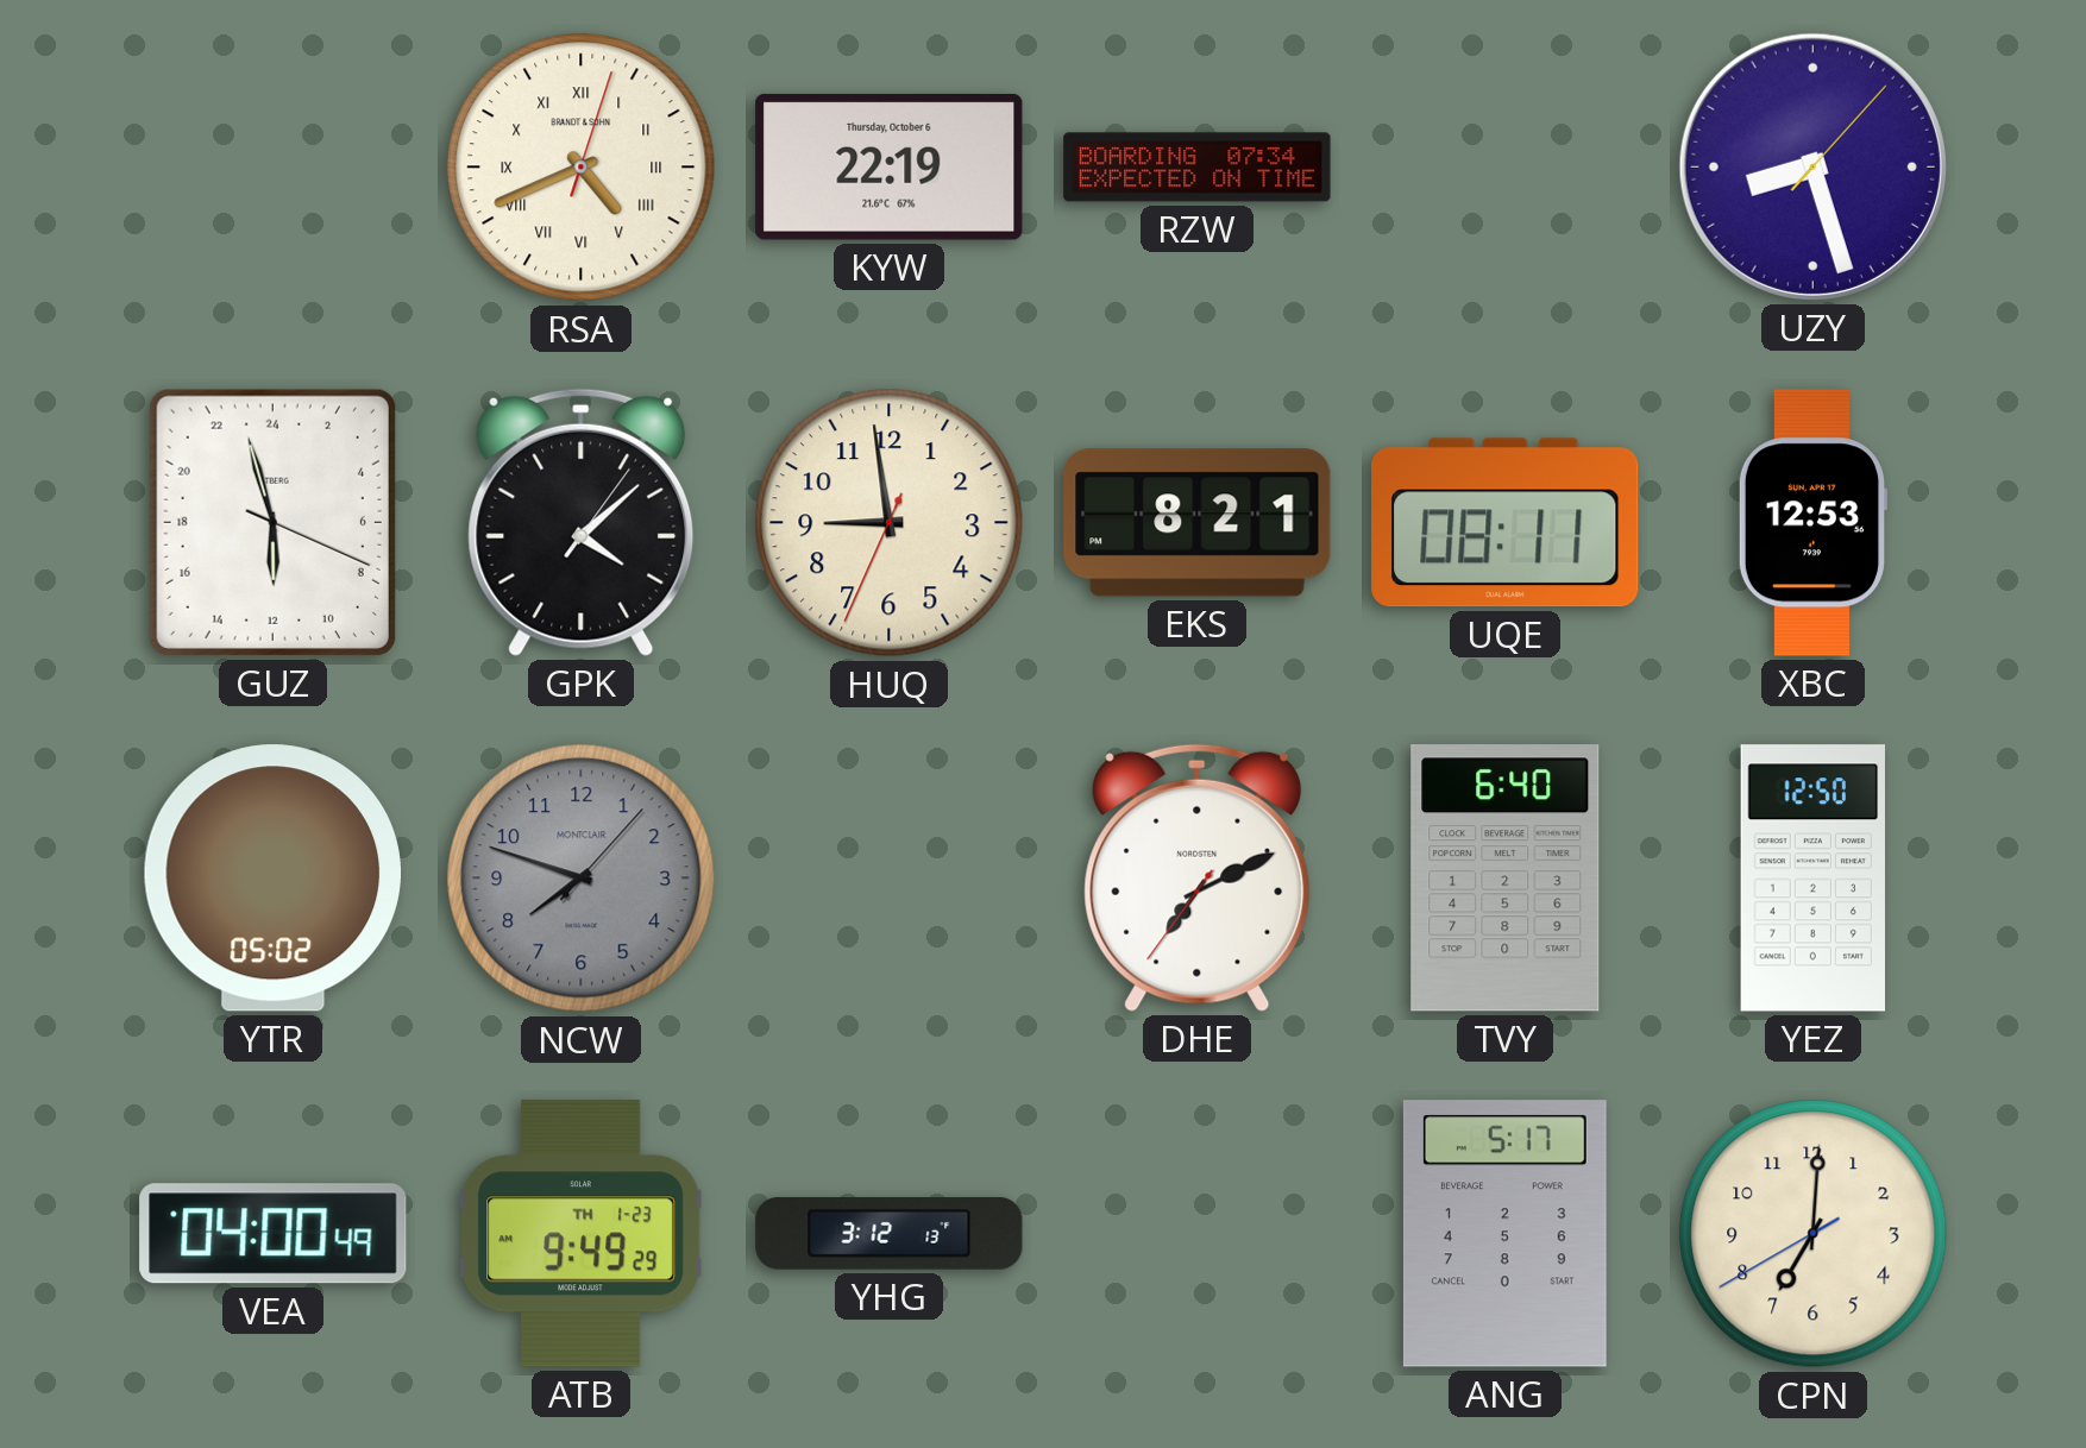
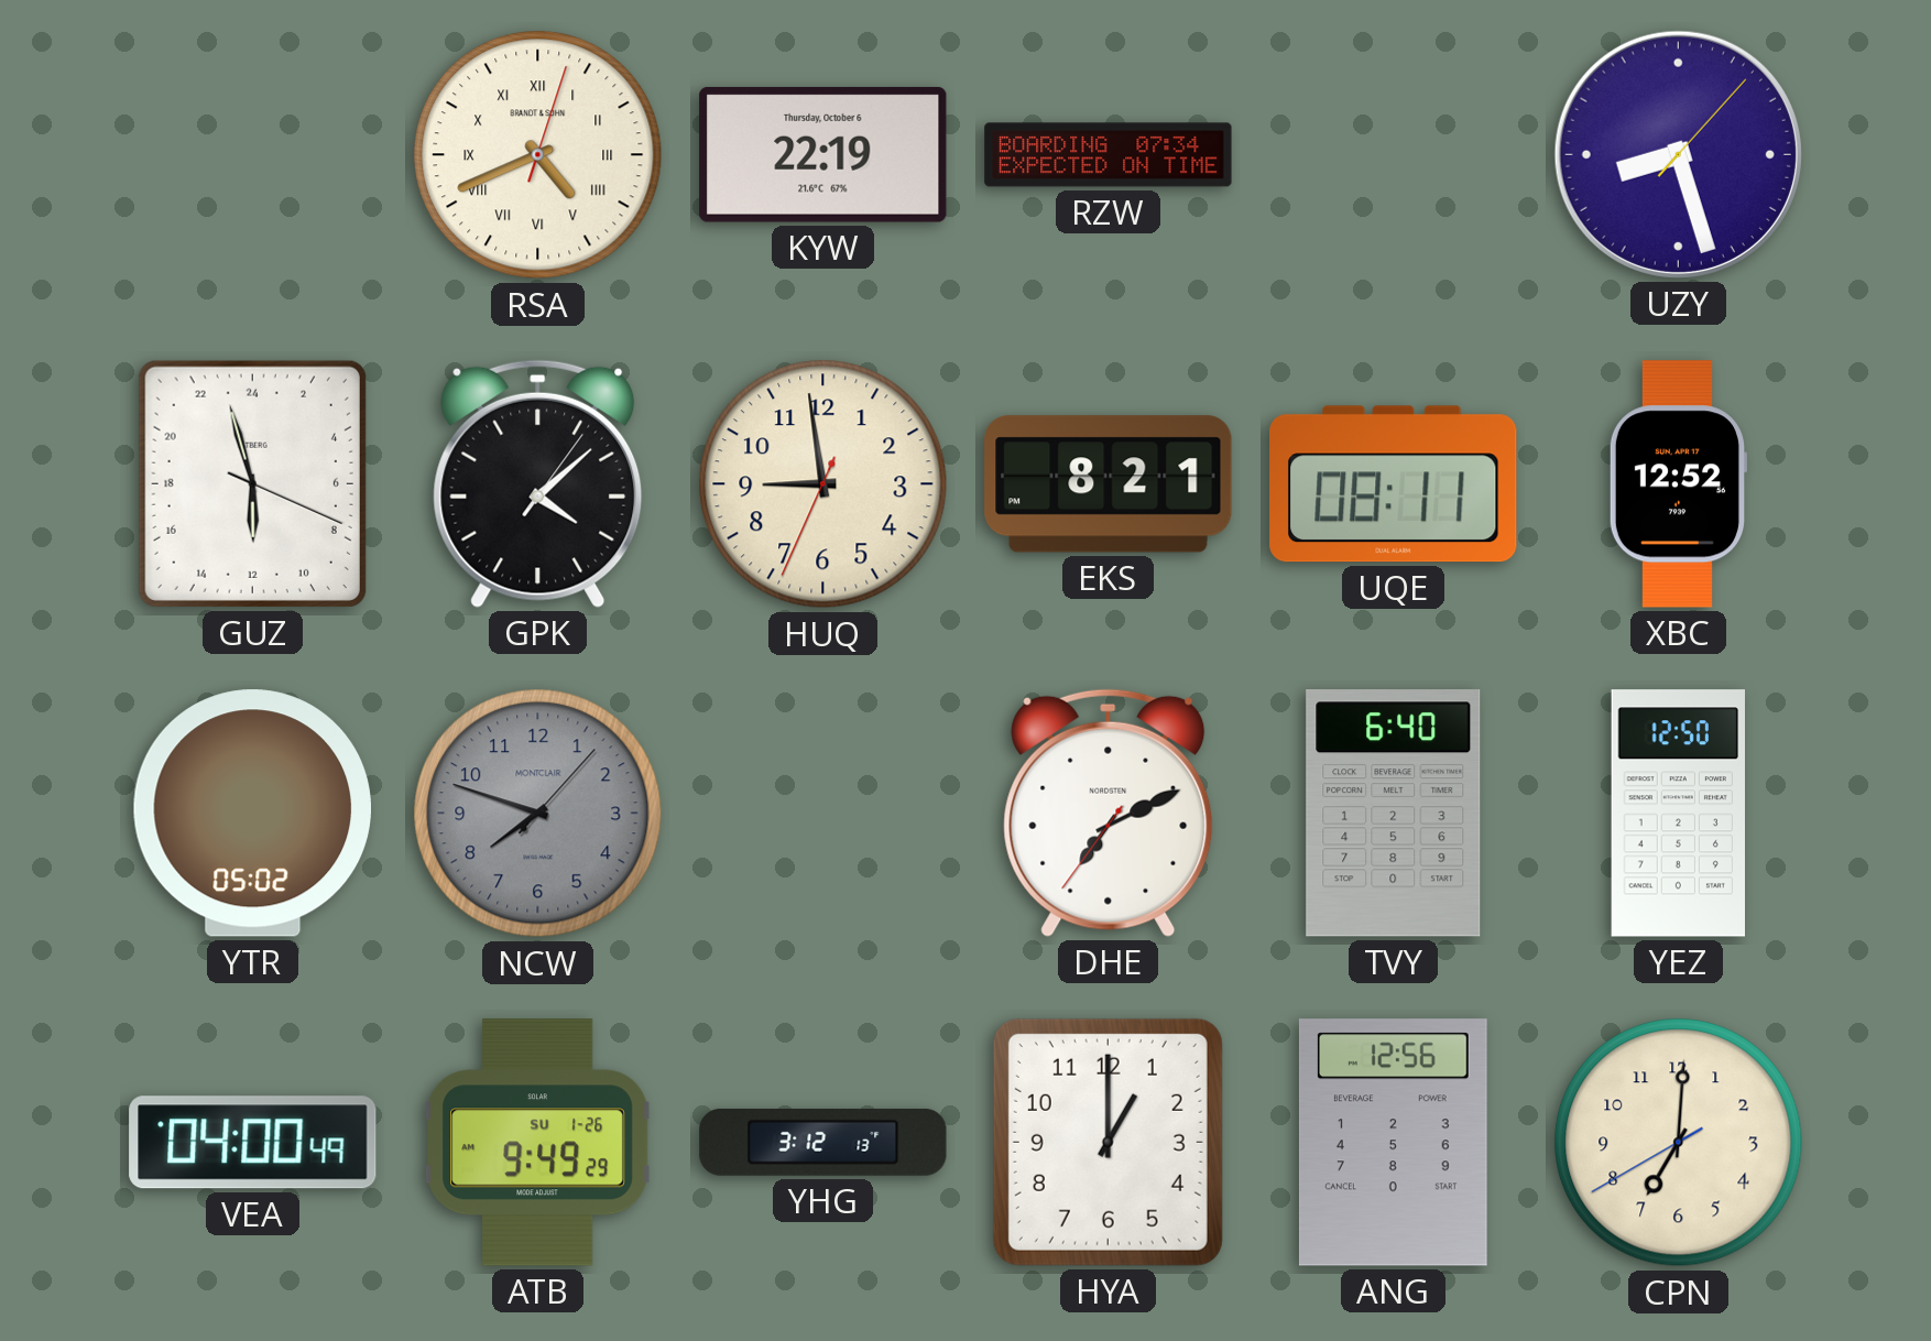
XBC: 12:53 -> 12:52
ATB date: TH 1-23 -> SU 1-26
HYA: none -> 1:00
ANG: 5:17 -> 12:56
